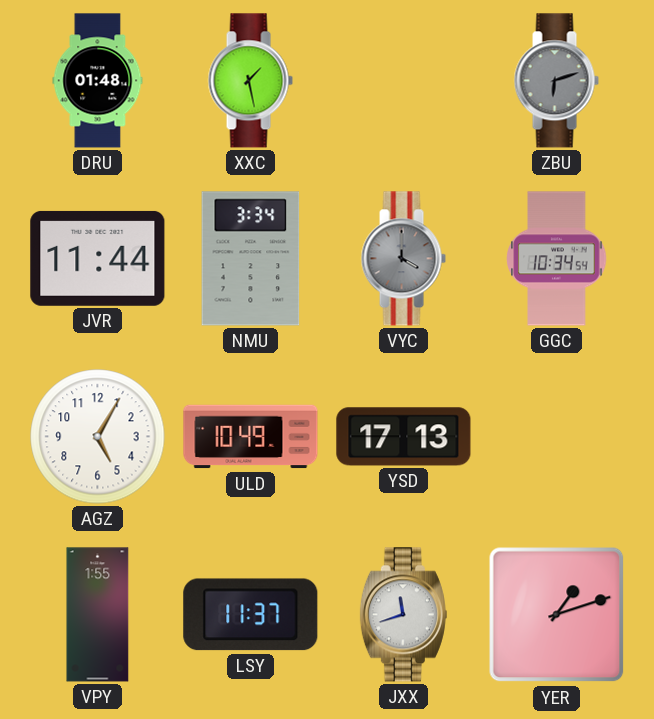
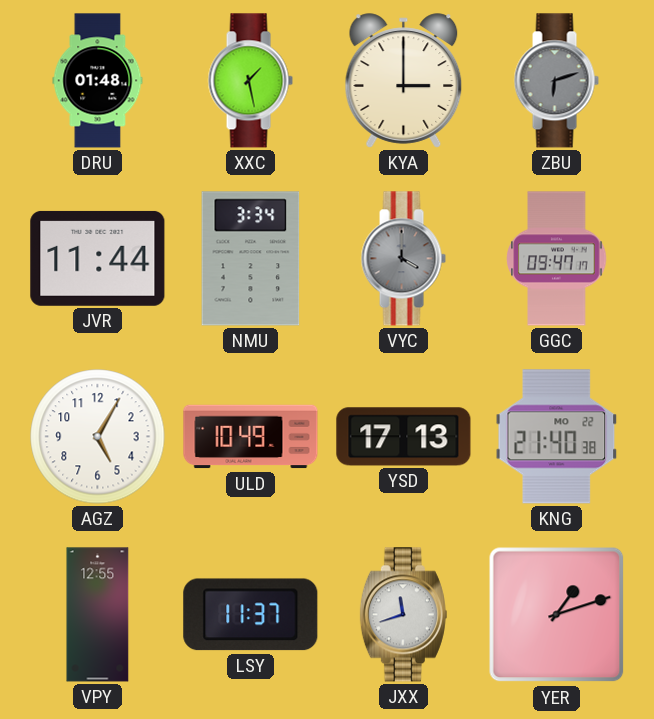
KYA: none -> 3:00
GGC: 10:34 -> 09:47
KNG: none -> 21:40
VPY: 1:55 -> 12:55
